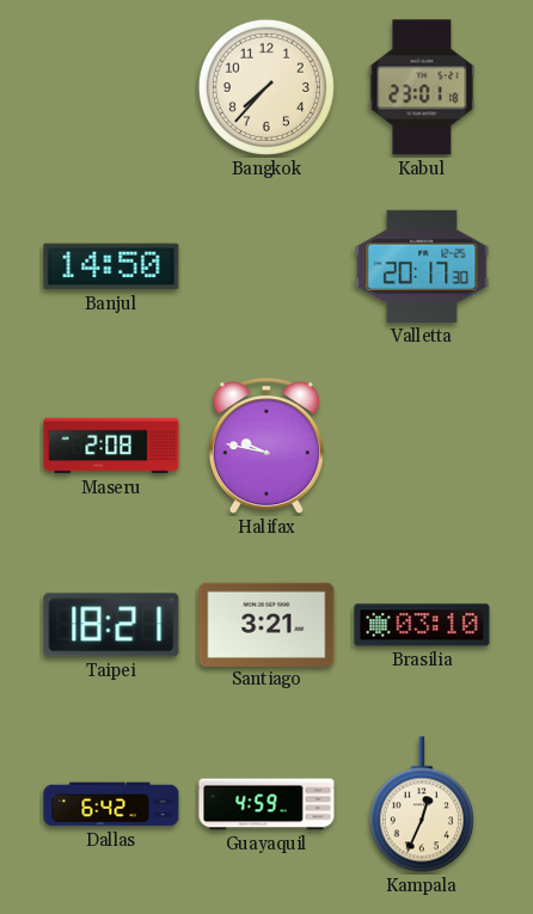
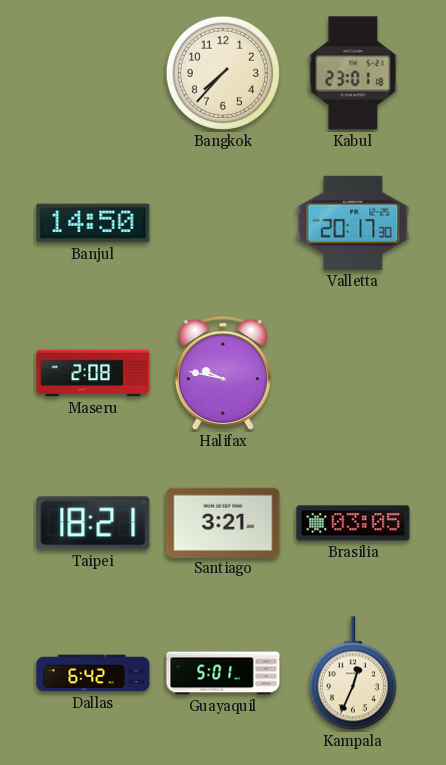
Brasilia: 03:10 -> 03:05
Guayaquil: 4:59 -> 5:01
